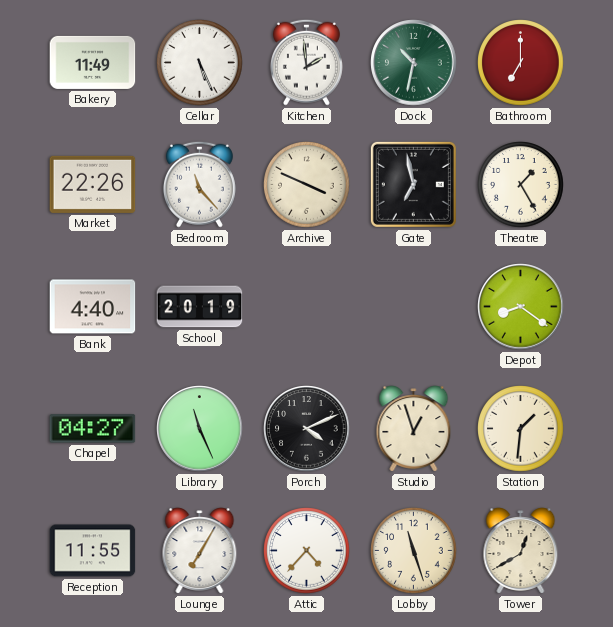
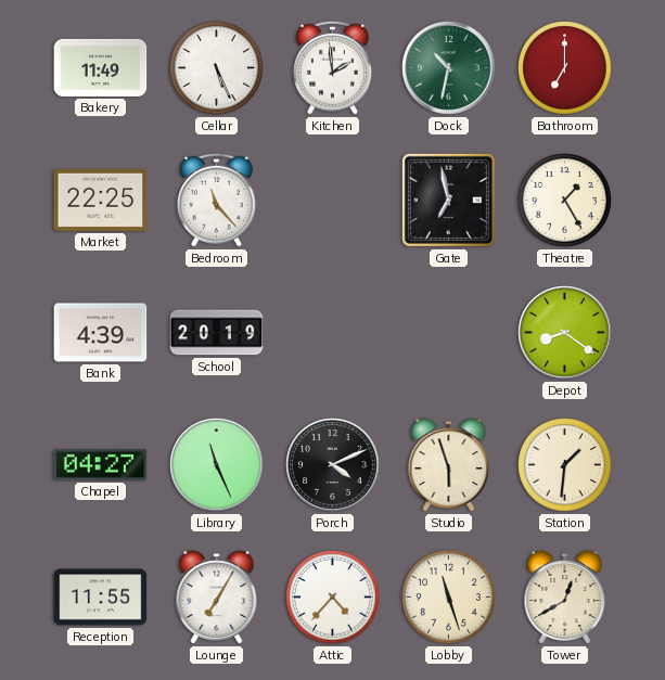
Market: 22:26 -> 22:25
Archive: 3:49 -> none
Bank: 4:40 -> 4:39
Studio: 12:57 -> 5:57
